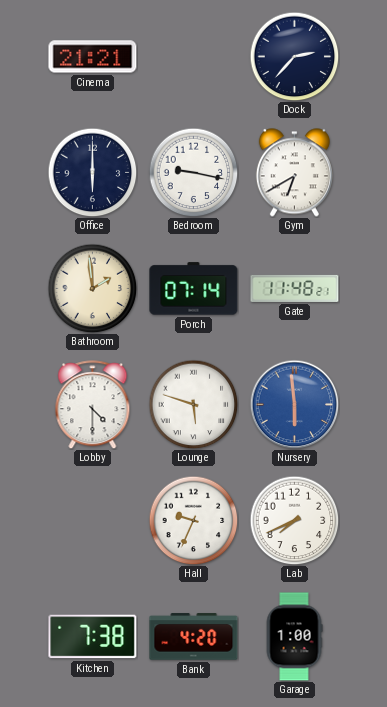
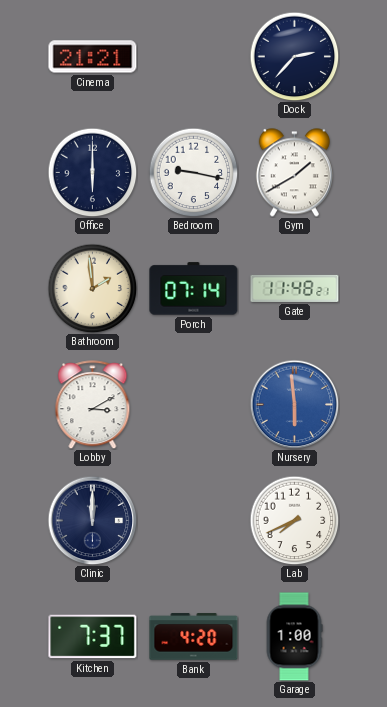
Gym: 6:40 -> 1:40
Lobby: 4:30 -> 3:10
Lounge: 5:48 -> none
Clinic: none -> 12:00
Hall: 9:34 -> none
Kitchen: 7:38 -> 7:37
